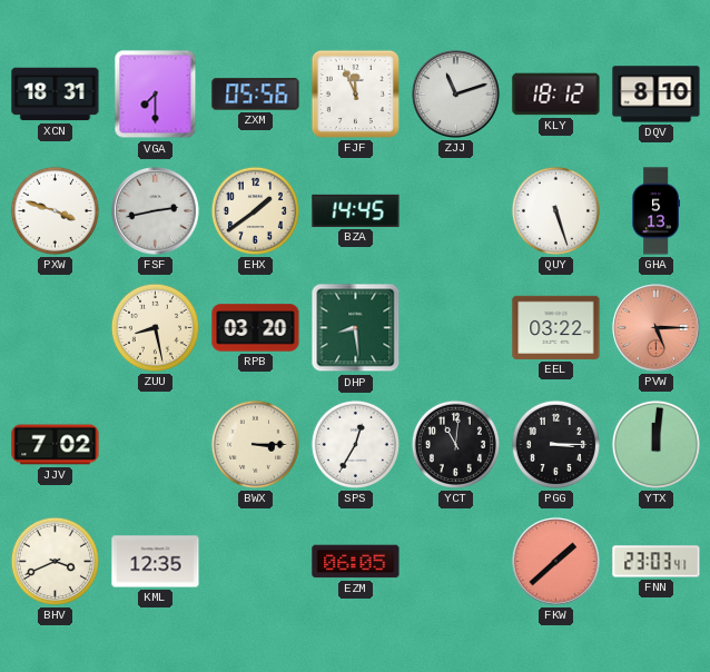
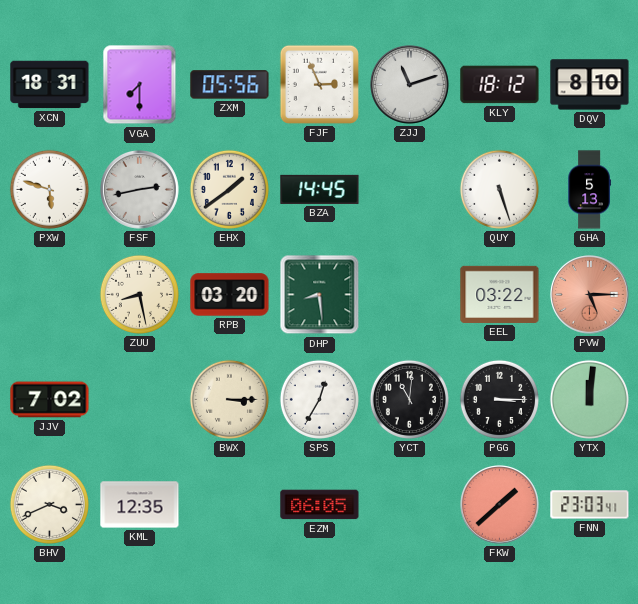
FJF: 11:56 -> 2:56
PXW: 3:48 -> 5:48
